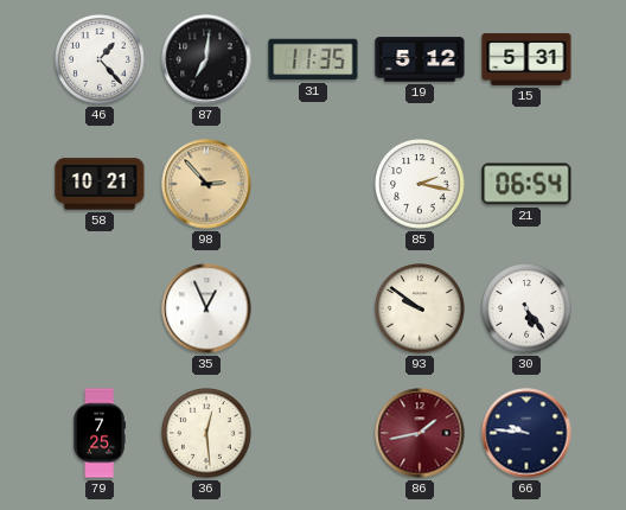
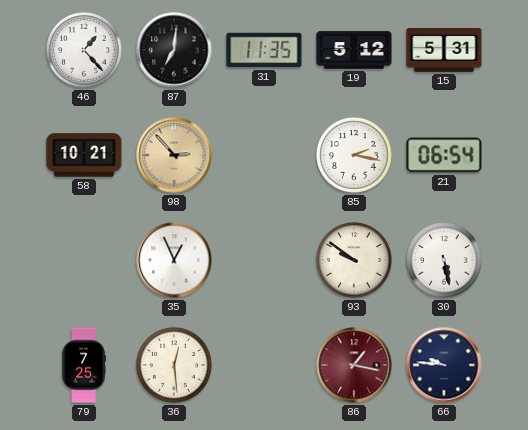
30: 5:24 -> 5:28
86: 1:43 -> 1:17
